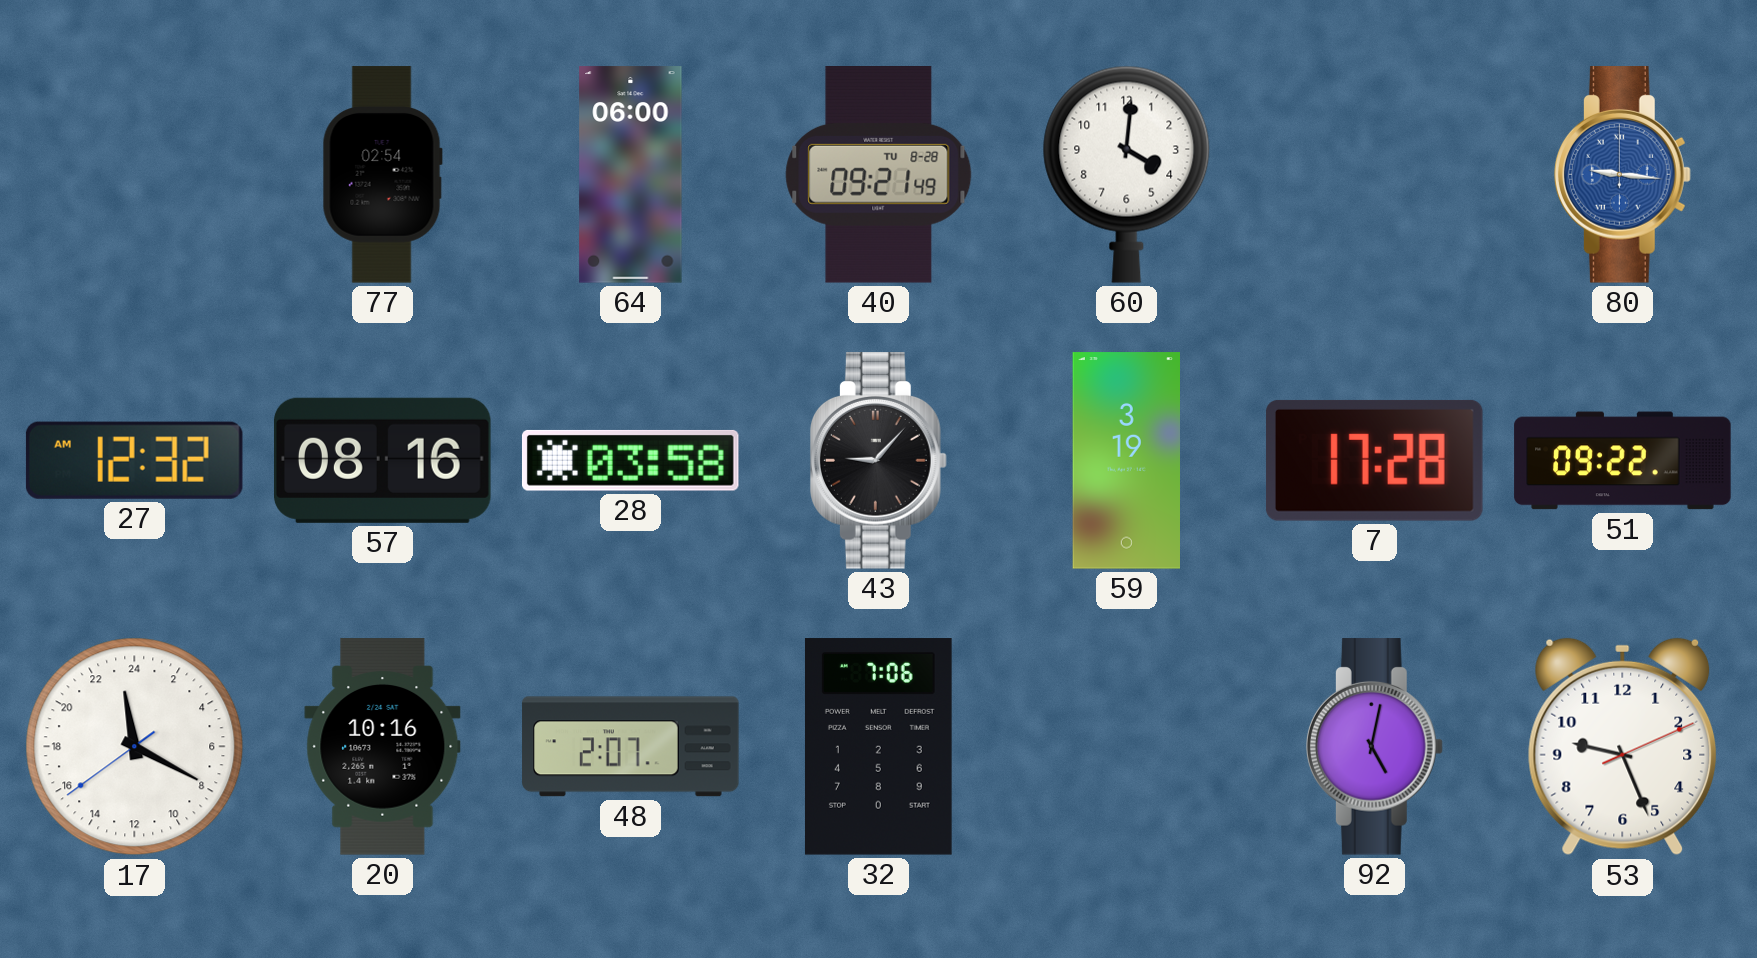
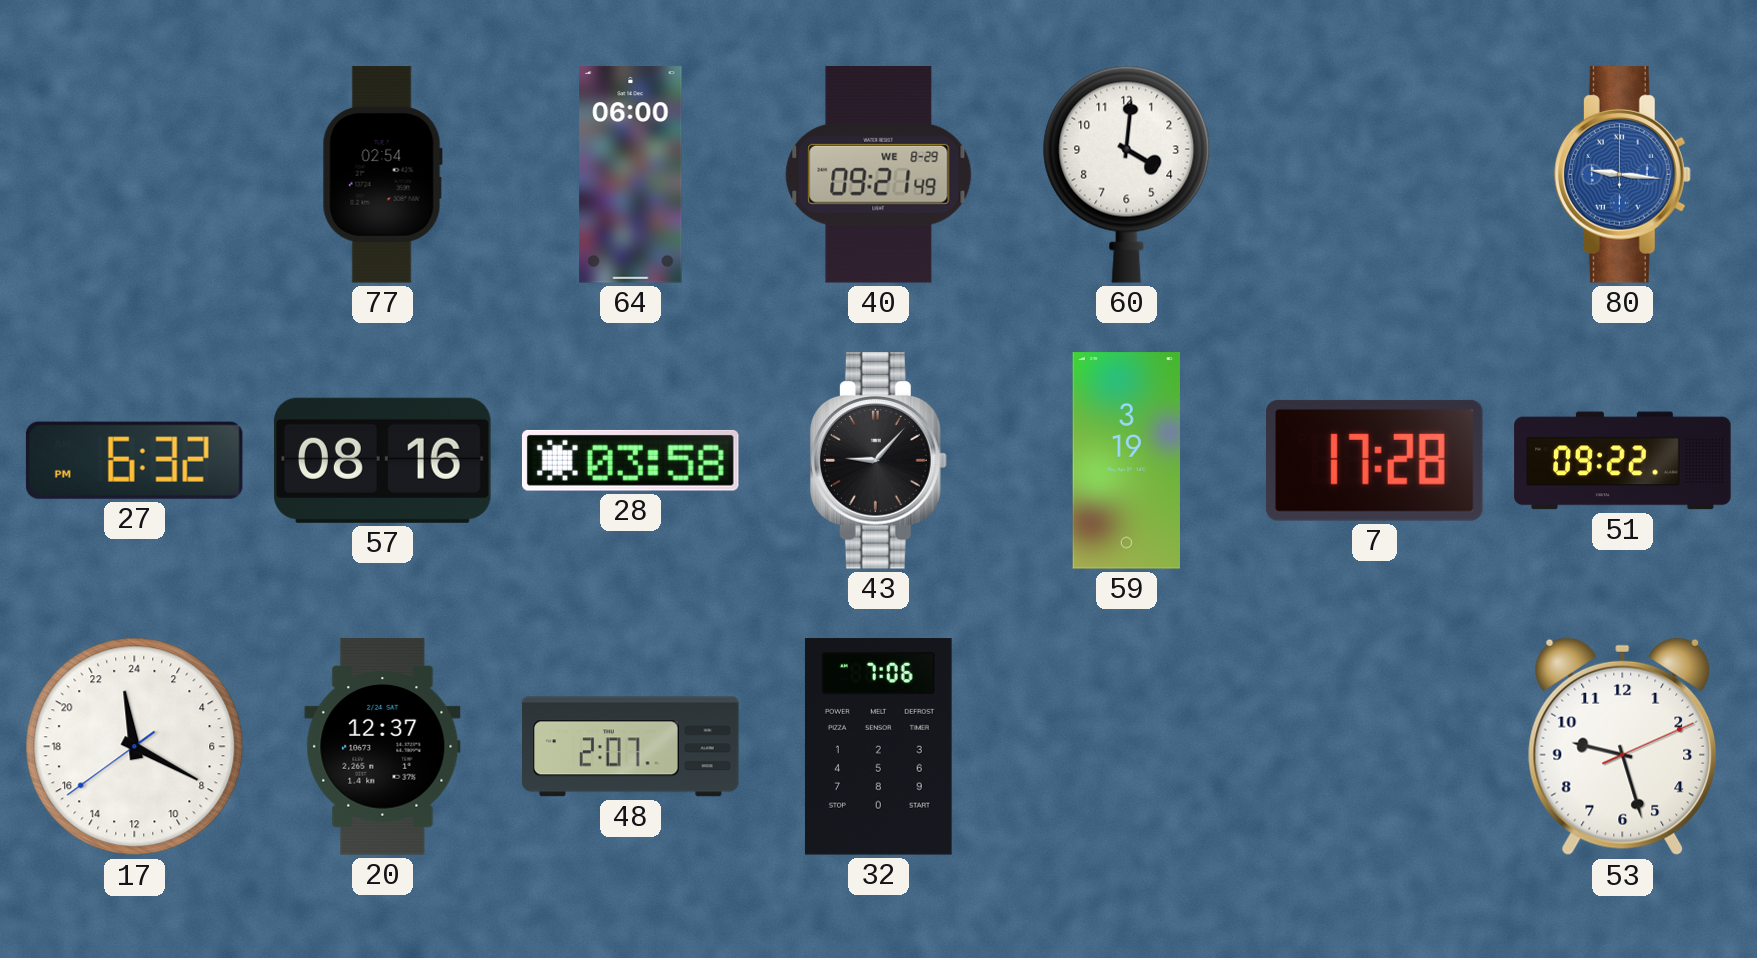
40 date: TU 8-28 -> WE 8-29
27: 12:32 -> 6:32
20: 10:16 -> 12:37
92: 5:02 -> none
53: 9:26 -> 9:27
